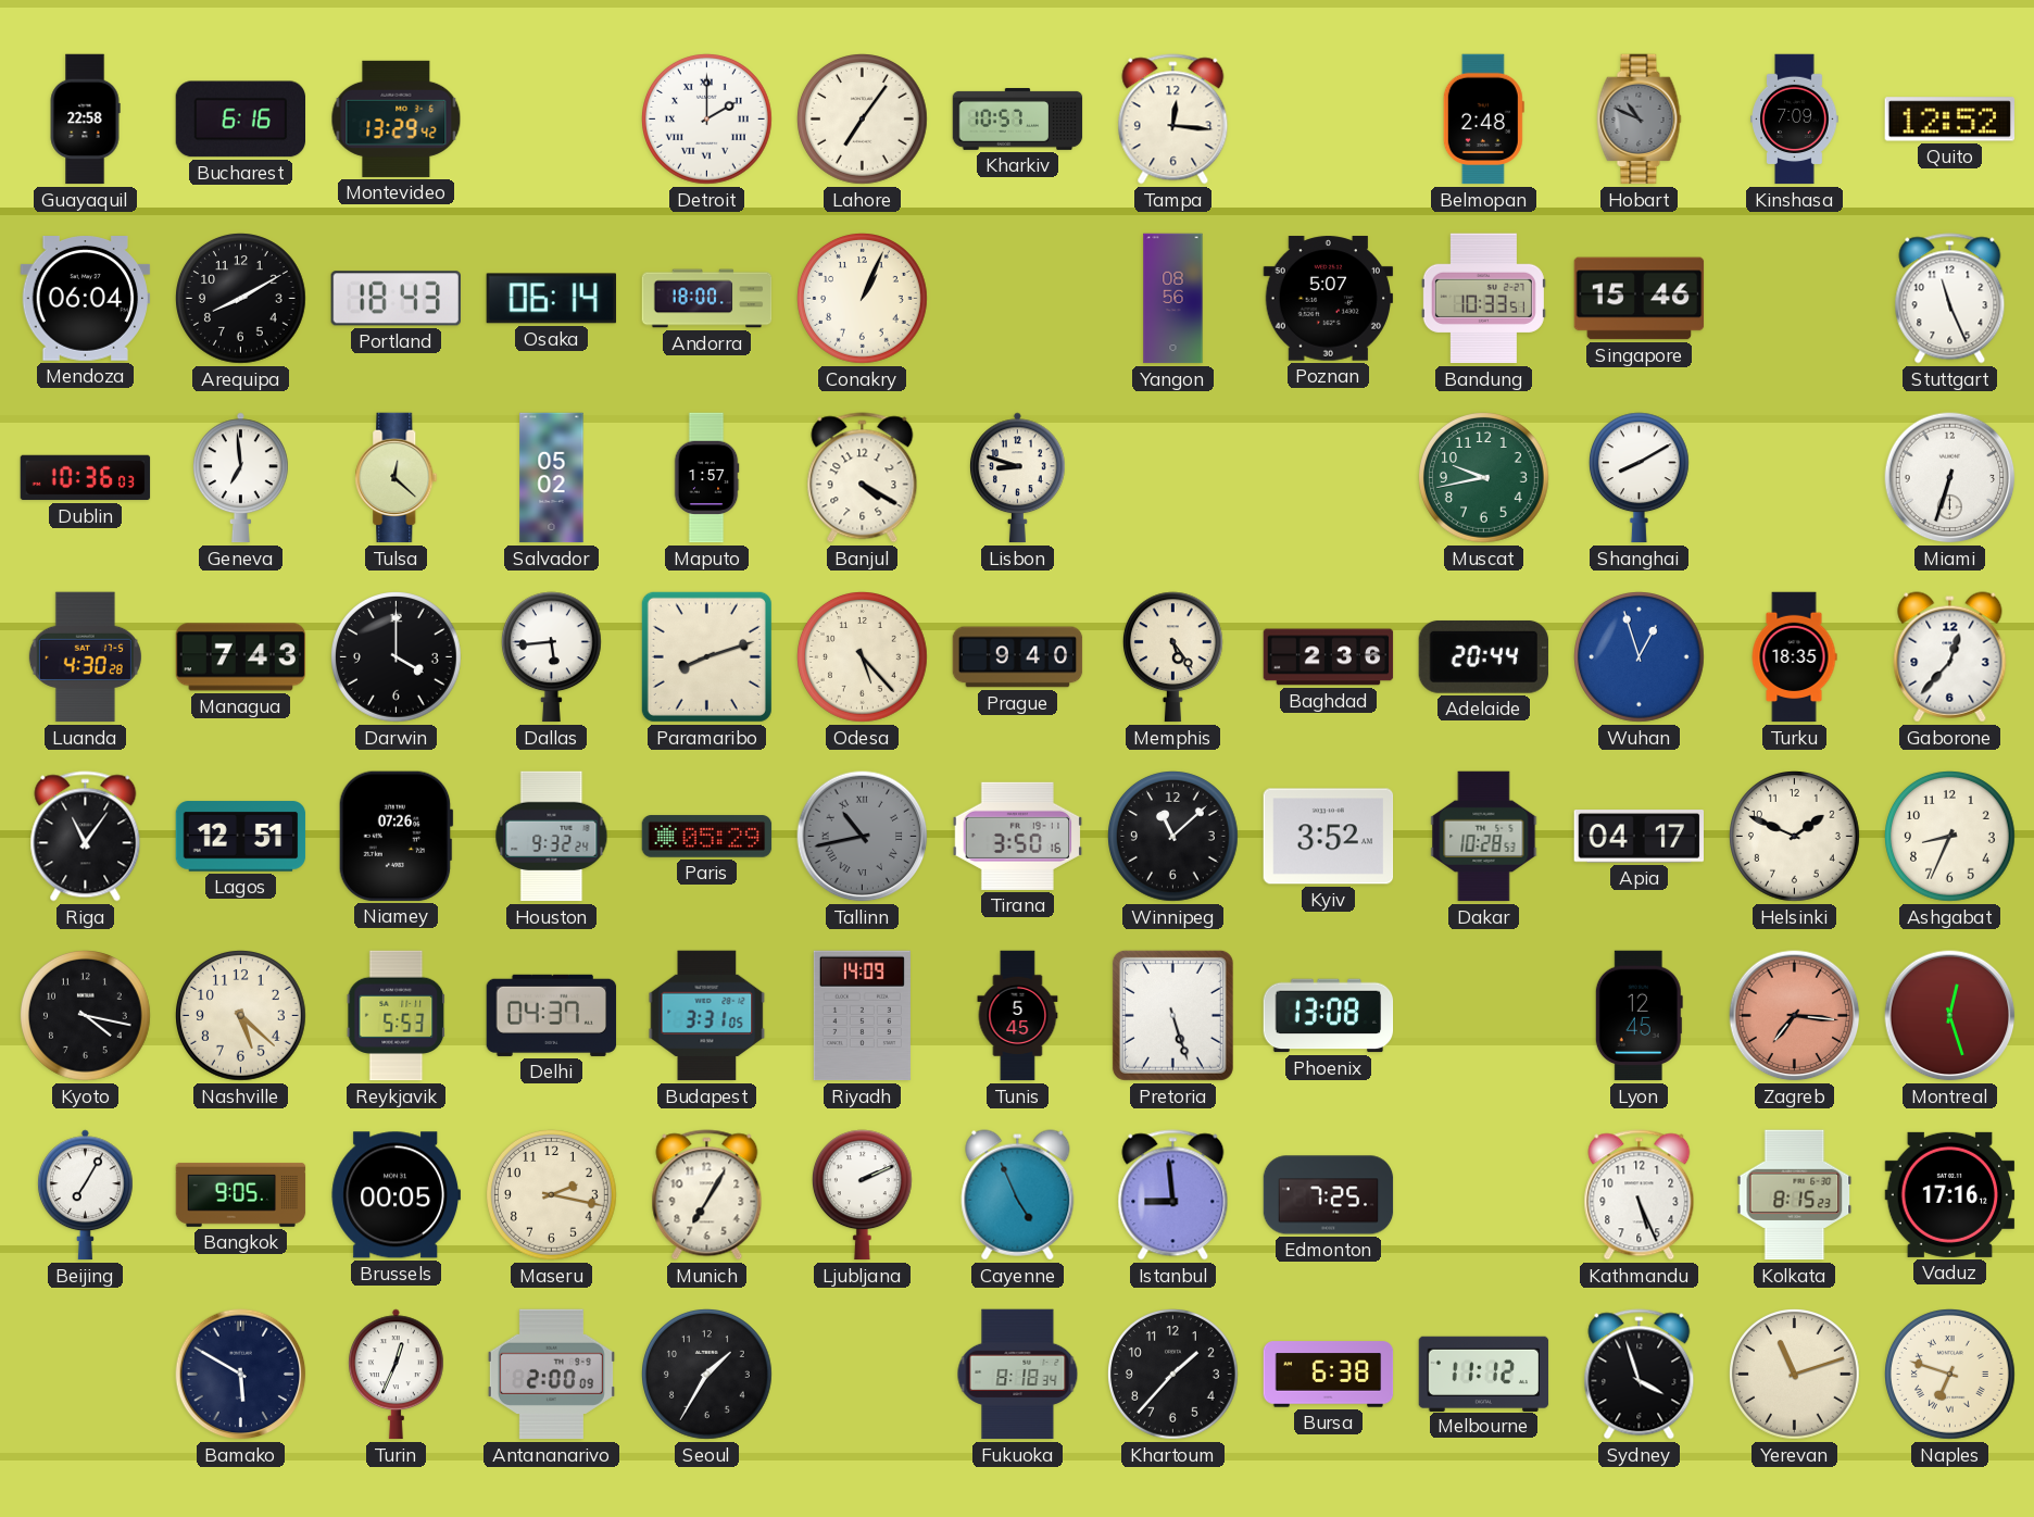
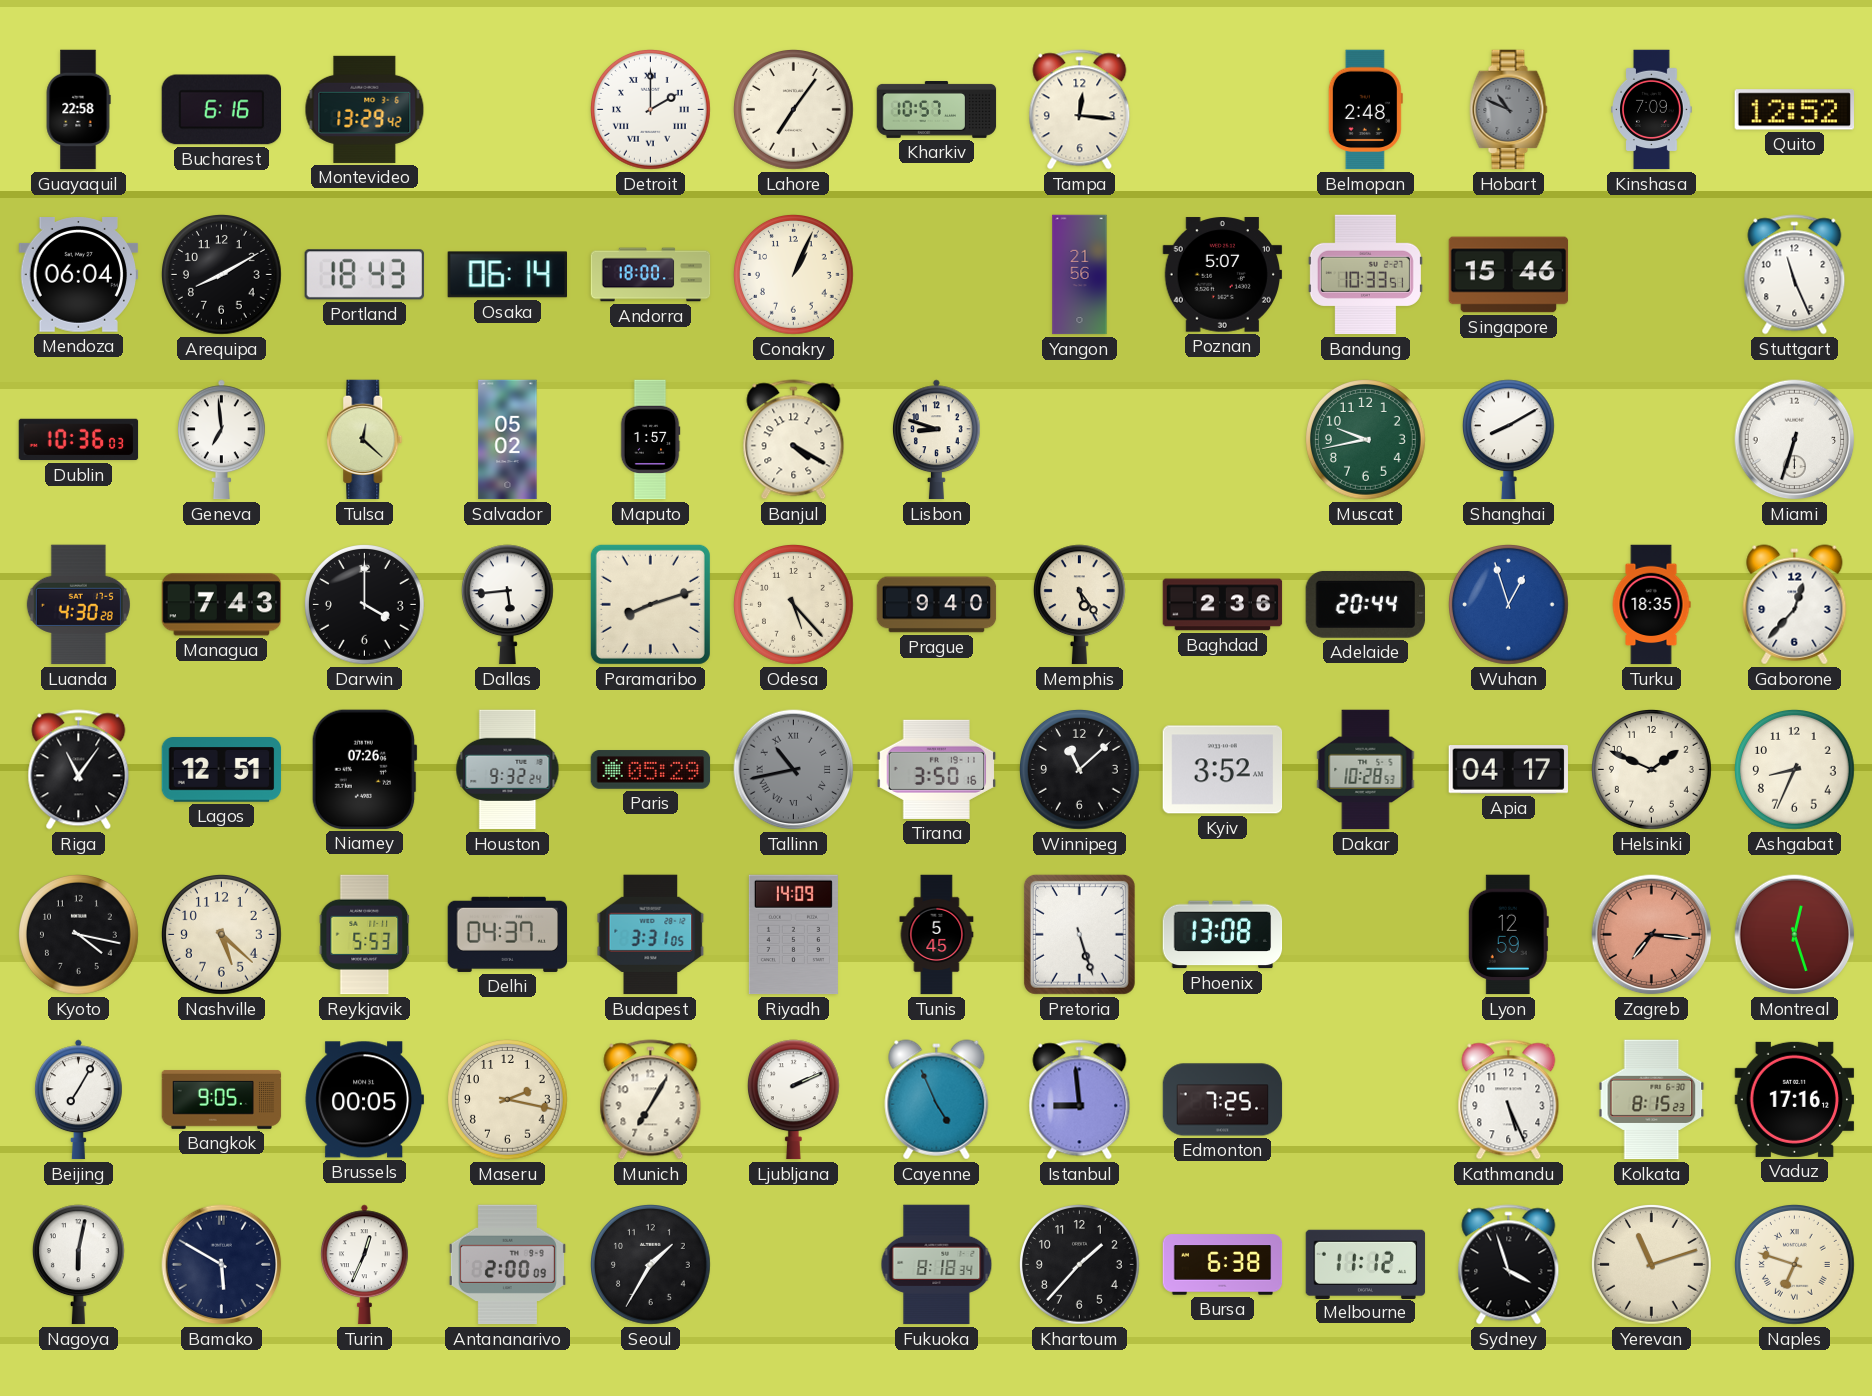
Yangon: 08:56 -> 21:56
Lyon: 12:45 -> 12:59
Nagoya: none -> 6:02
